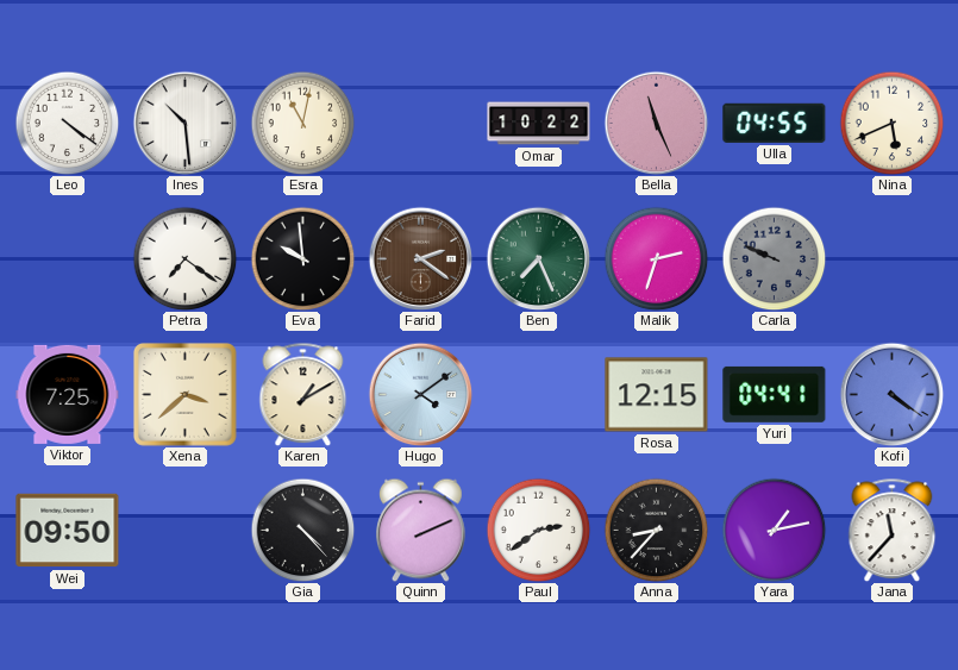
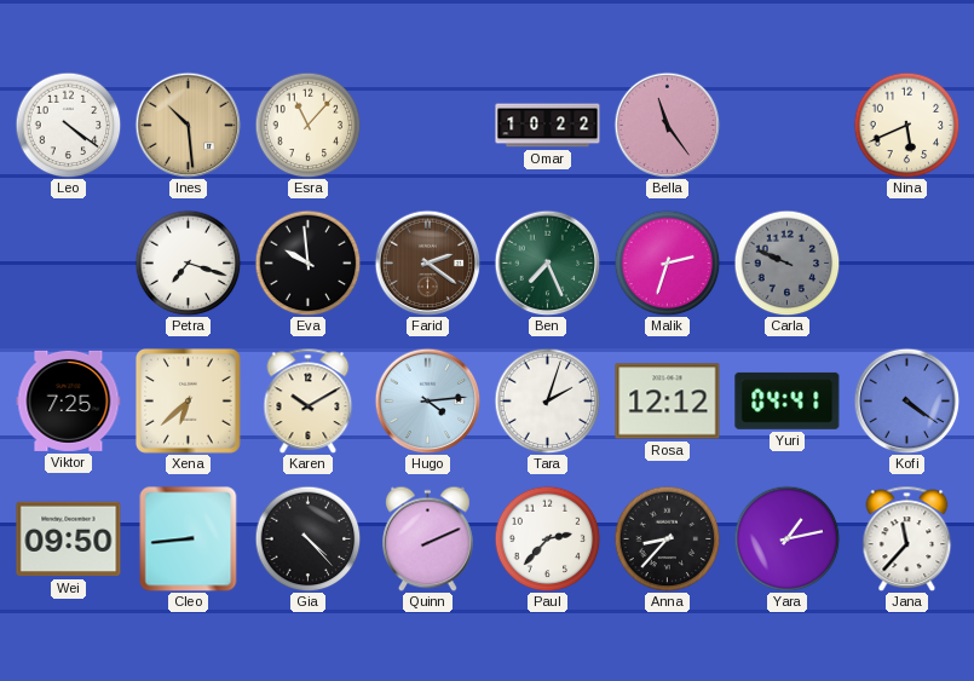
Ines dial: white -> champagne
Esra: 11:02 -> 11:07
Bella: 11:26 -> 11:24
Ulla: 04:55 -> none
Petra: 7:21 -> 7:18
Xena: 3:38 -> 6:38
Karen: 1:10 -> 10:10
Hugo: 4:09 -> 4:14
Tara: none -> 2:03
Rosa: 12:15 -> 12:12
Cleo: none -> 8:44
Paul: 2:39 -> 2:37
